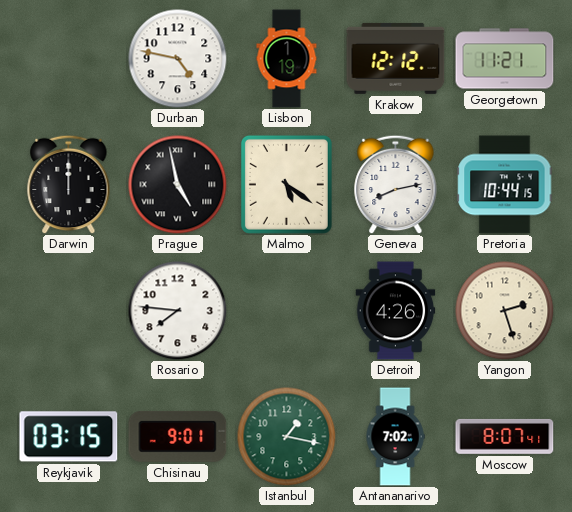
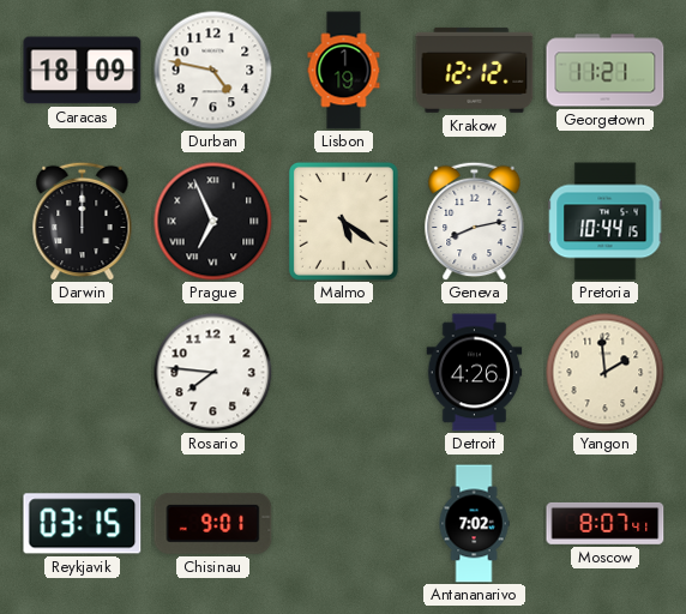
Caracas: none -> 18:09
Prague: 4:58 -> 6:56
Yangon: 2:27 -> 1:59
Istanbul: 1:17 -> none
